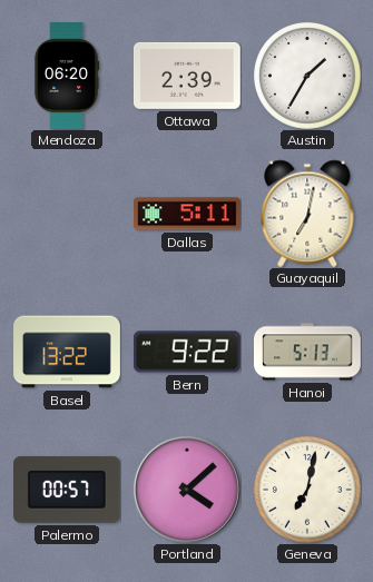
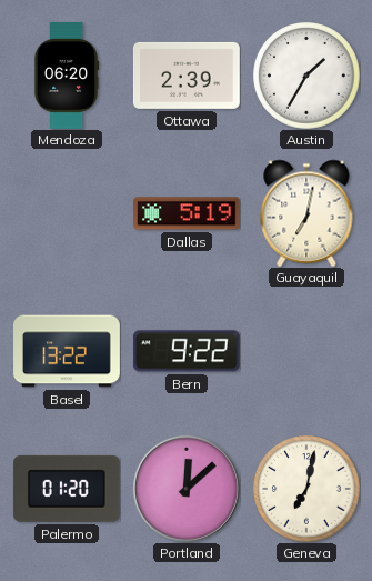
Dallas: 5:11 -> 5:19
Hanoi: 5:13 -> none
Palermo: 00:57 -> 01:20
Portland: 4:08 -> 12:08
